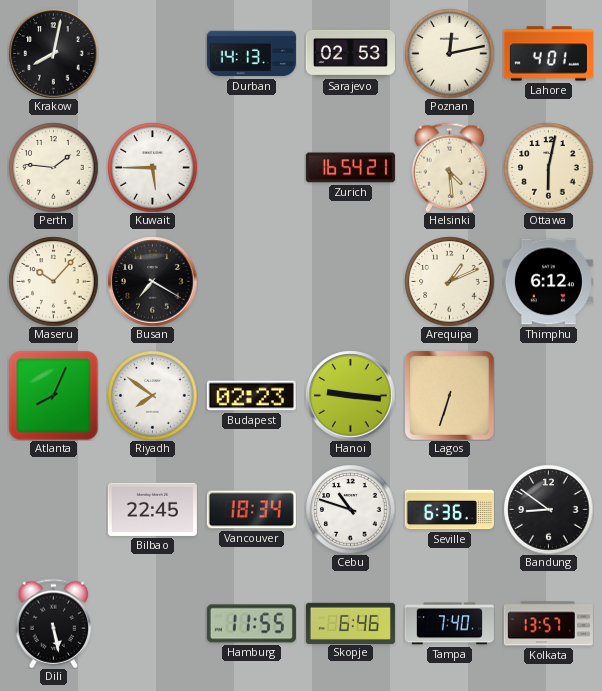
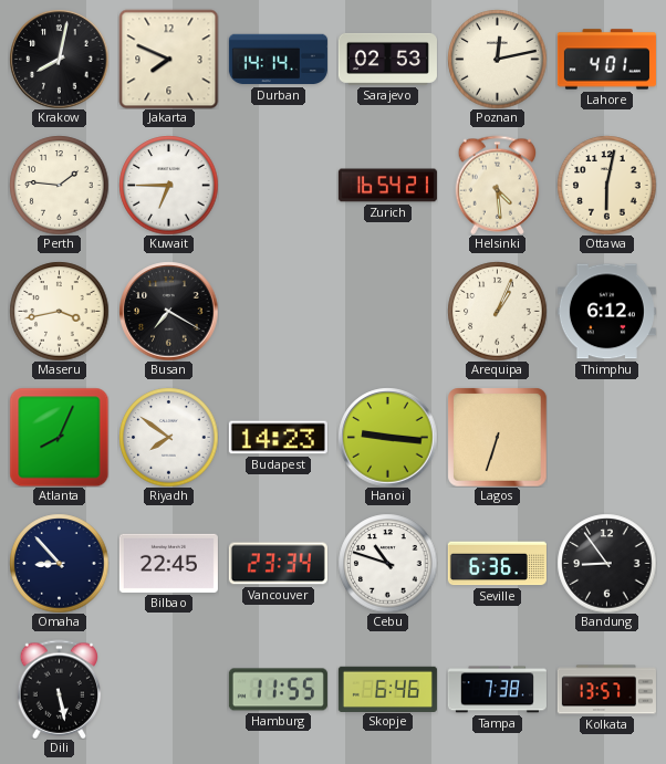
Jakarta: none -> 7:49
Durban: 14:13 -> 14:14
Kuwait: 5:45 -> 6:45
Maseru: 10:07 -> 3:43
Arequipa: 1:11 -> 1:04
Budapest: 02:23 -> 14:23
Omaha: none -> 8:53
Vancouver: 18:34 -> 23:34
Bandung: 8:51 -> 8:54
Tampa: 7:40 -> 7:38
